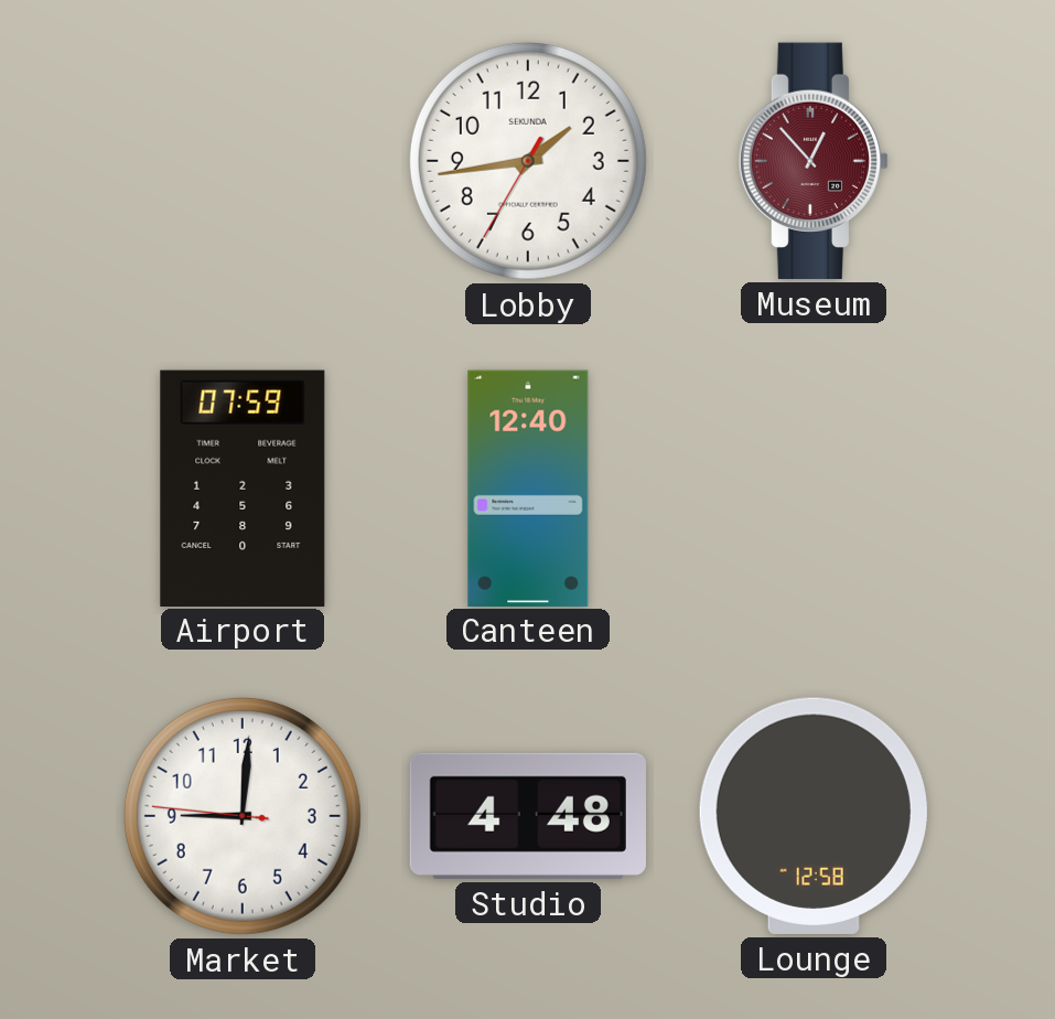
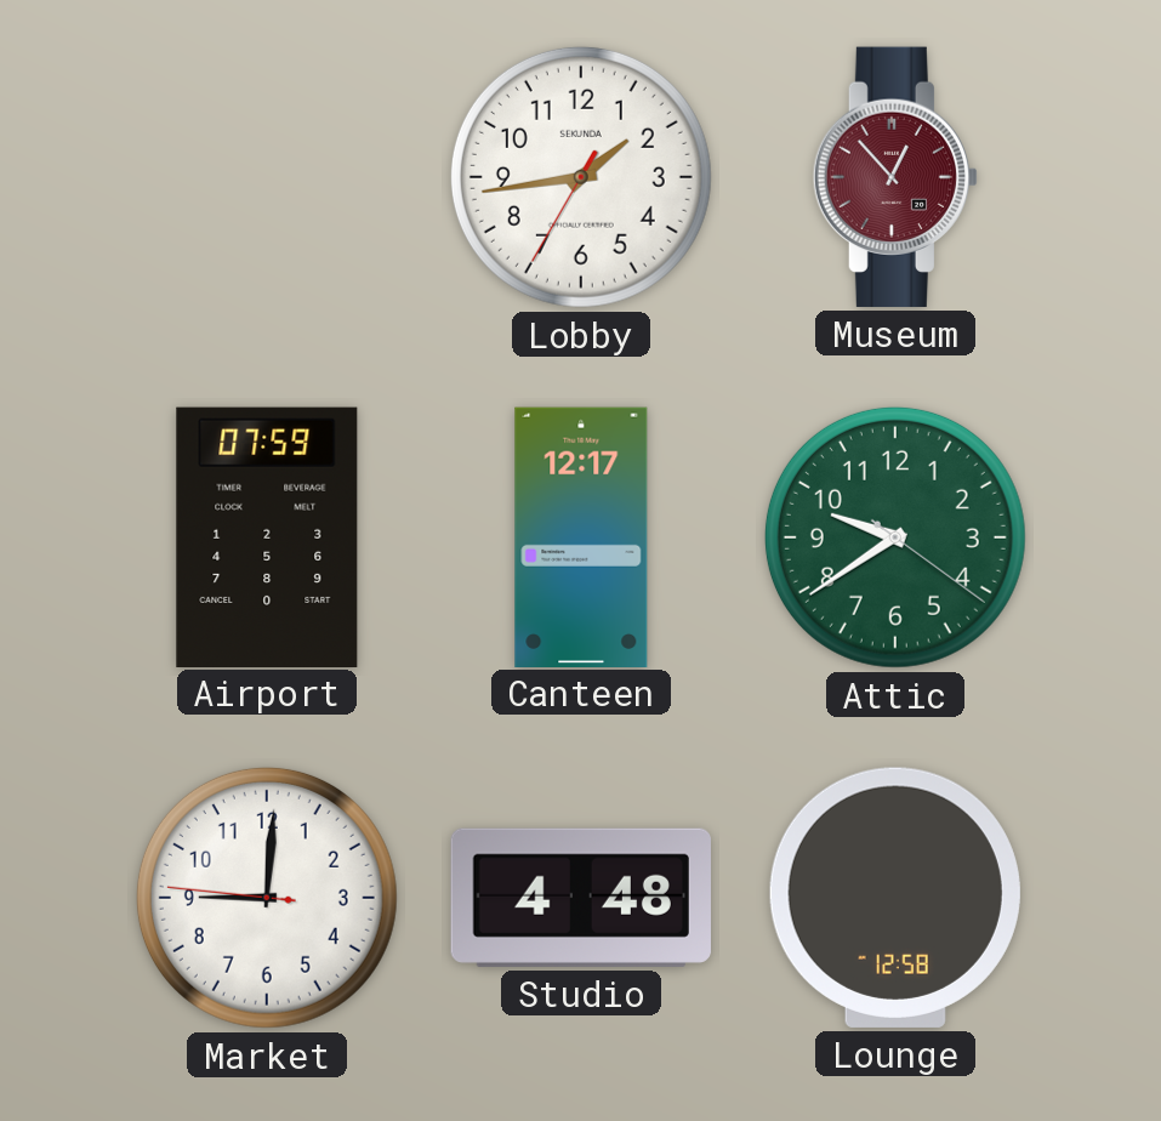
Canteen: 12:40 -> 12:17
Attic: none -> 9:39
